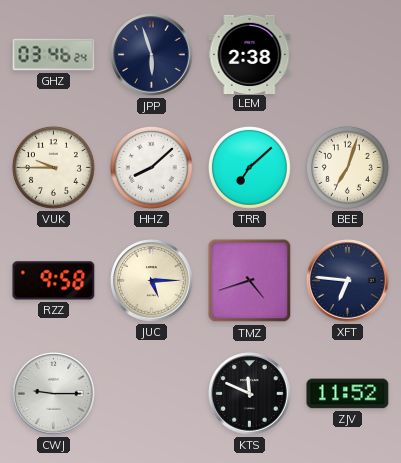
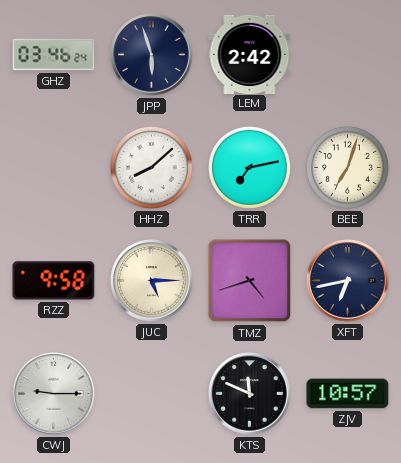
LEM: 2:38 -> 2:42
VUK: 9:45 -> none
TRR: 7:08 -> 7:13
XFT: 6:46 -> 6:43
ZJV: 11:52 -> 10:57
